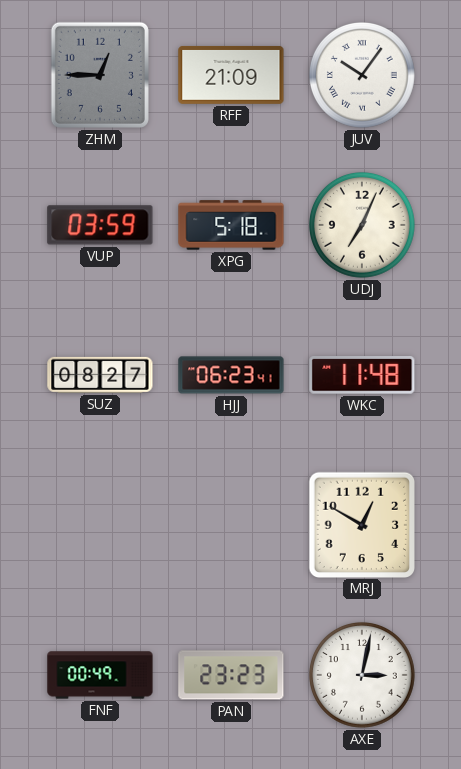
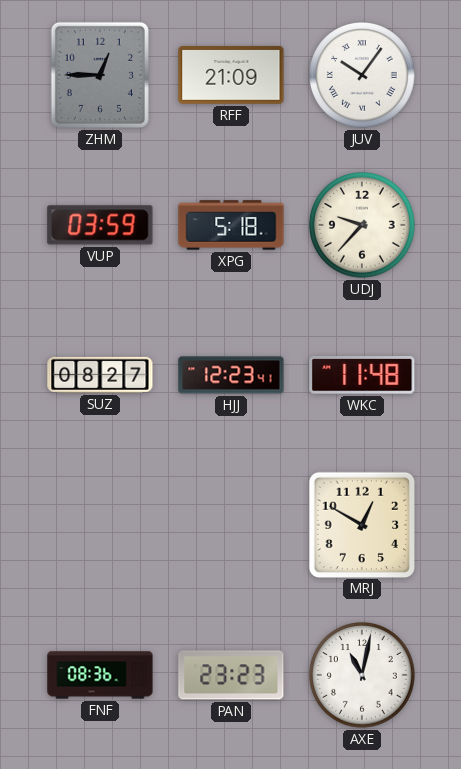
UDJ: 7:04 -> 9:37
HJJ: 06:23 -> 12:23
FNF: 00:49 -> 08:36
AXE: 3:02 -> 11:02
